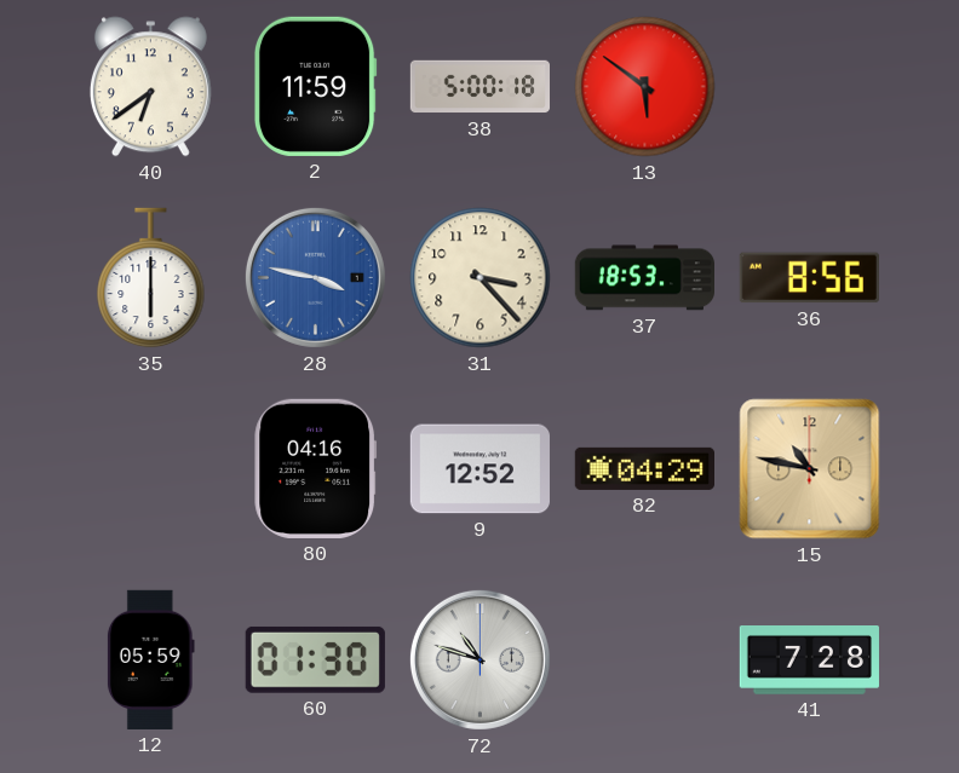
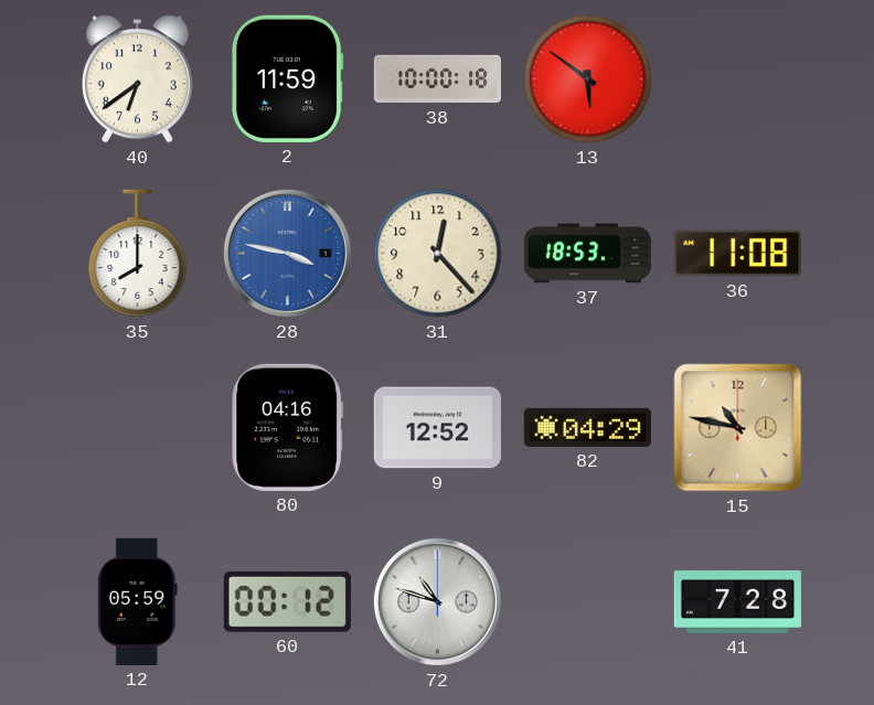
38: 5:00 -> 10:00
35: 6:00 -> 8:00
31: 3:23 -> 12:23
36: 8:56 -> 11:08
60: 01:30 -> 00:12
